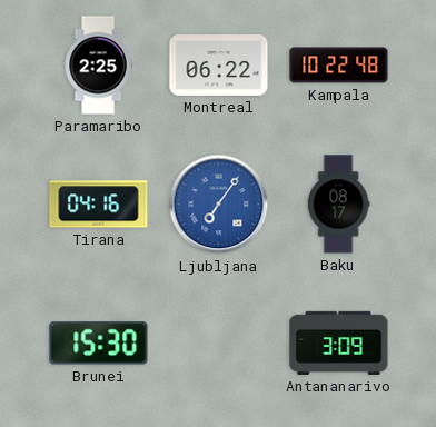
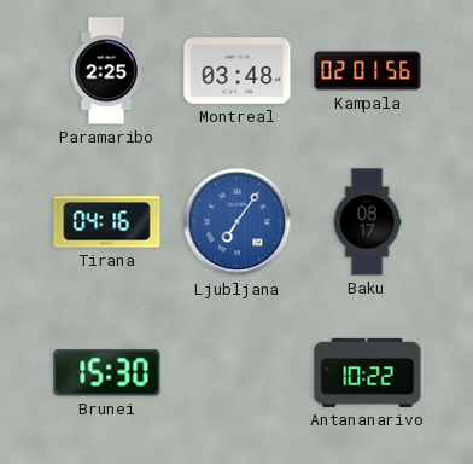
Montreal: 06:22 -> 03:48
Kampala: 10:22 -> 02:01
Antananarivo: 3:09 -> 10:22
